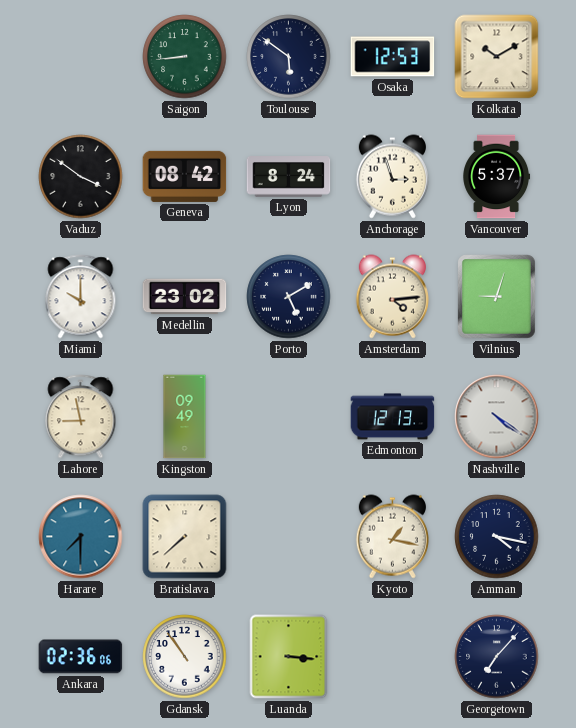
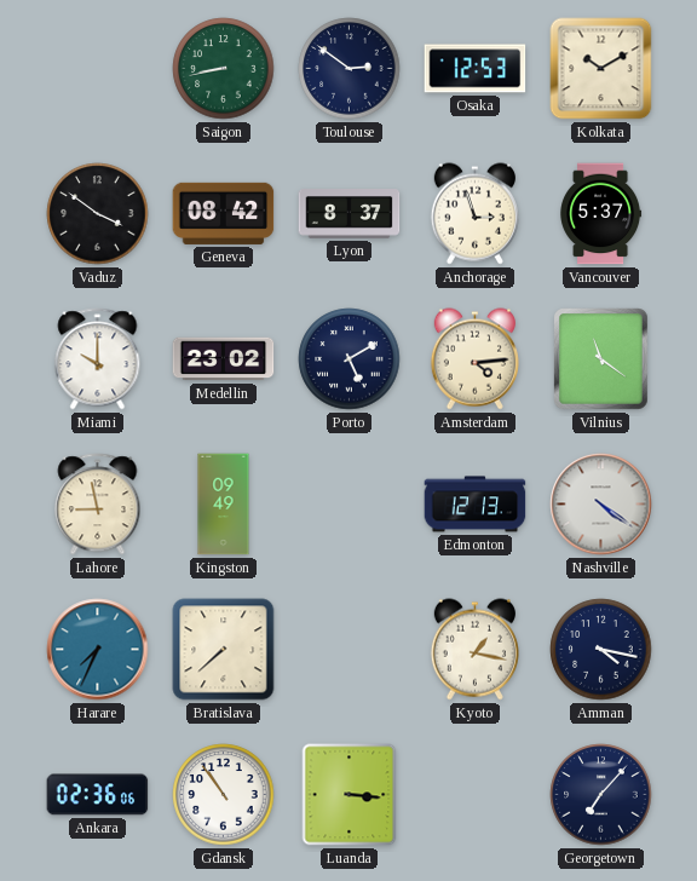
Saigon: 8:44 -> 8:43
Toulouse: 5:51 -> 2:51
Lyon: 8:24 -> 8:37
Vilnius: 9:03 -> 11:21
Harare: 7:30 -> 7:34
